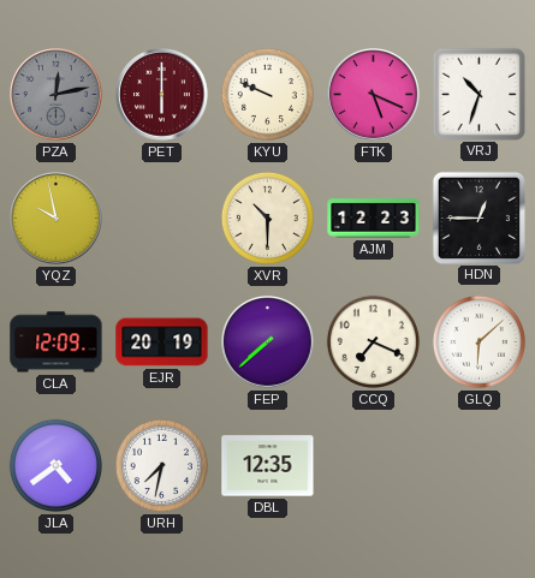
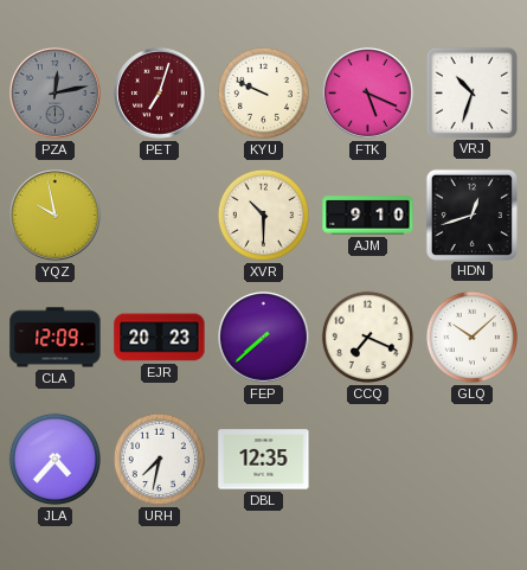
PET: 6:00 -> 7:03
AJM: 12:23 -> 9:10
HDN: 12:45 -> 12:42
EJR: 20:19 -> 20:23
GLQ: 6:08 -> 10:08
JLA: 4:39 -> 4:37
